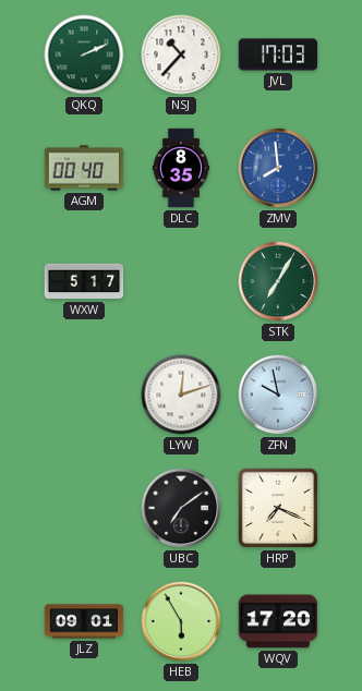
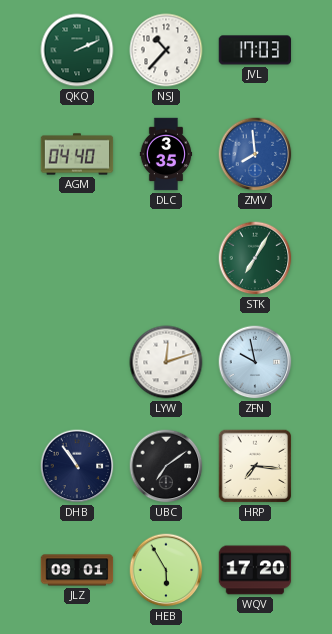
AGM: 00:40 -> 04:40
DLC: 8:35 -> 3:35
WXW: 5:17 -> none
DHB: none -> 10:54
HRP: 7:19 -> 7:16
